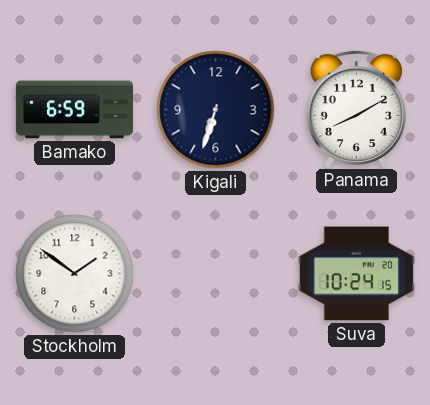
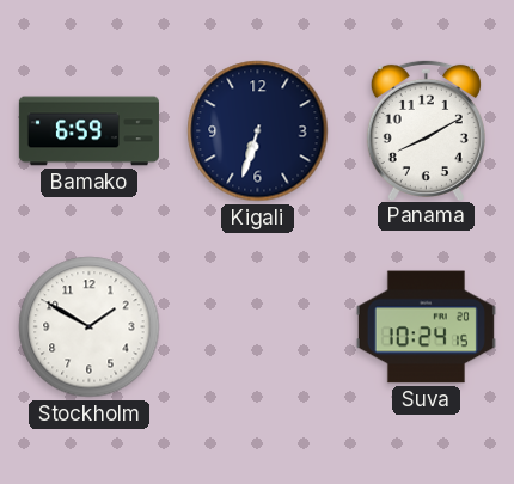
Stockholm: 1:51 -> 1:50
